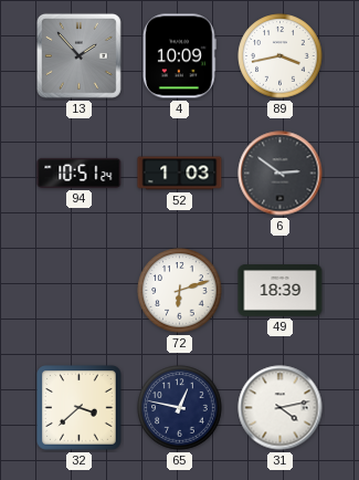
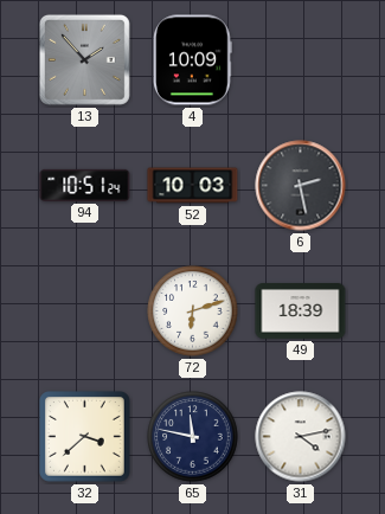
89: 3:43 -> none
52: 1:03 -> 10:03
6: 2:51 -> 2:28
65: 12:47 -> 11:47
